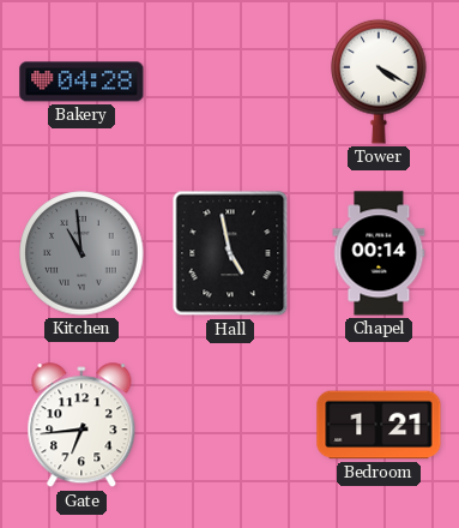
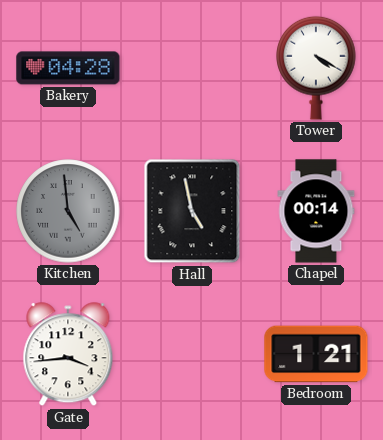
Kitchen: 10:59 -> 4:59
Gate: 6:44 -> 3:44
